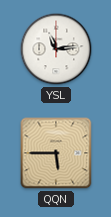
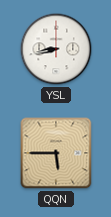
YSL: 11:14 -> 8:43
